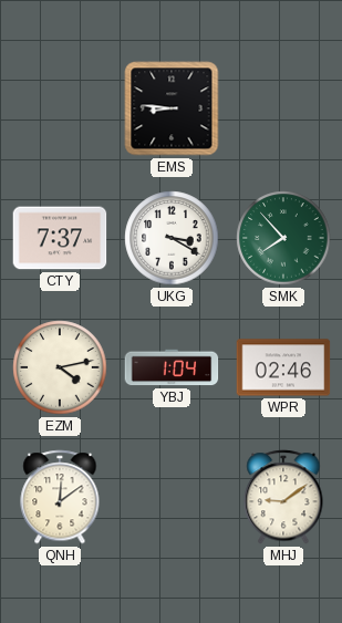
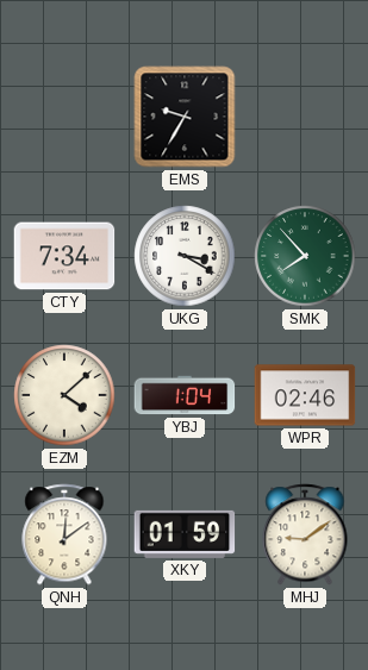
EMS: 8:46 -> 9:35
CTY: 7:37 -> 7:34
EZM: 4:13 -> 4:08
XKY: none -> 01:59
